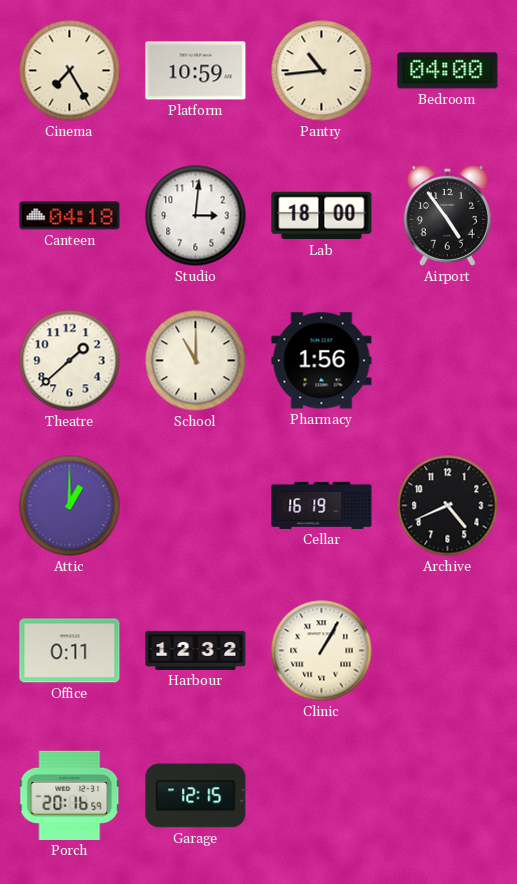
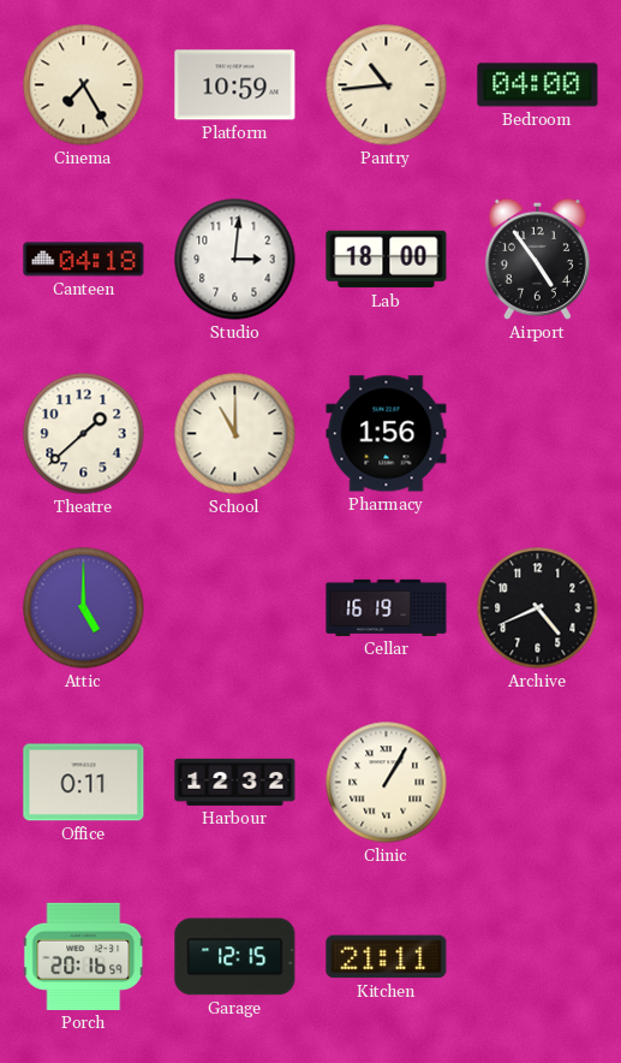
Attic: 1:00 -> 5:00
Kitchen: none -> 21:11
